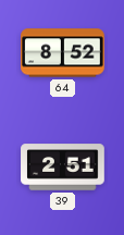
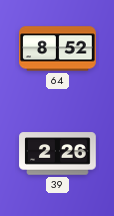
39: 2:51 -> 2:26
